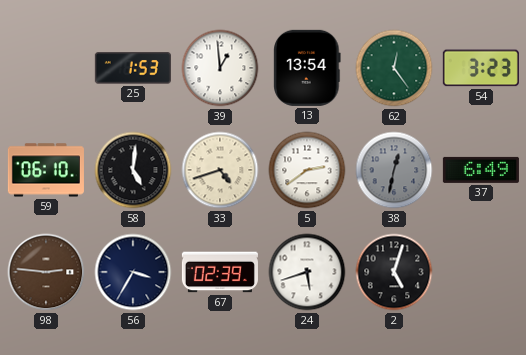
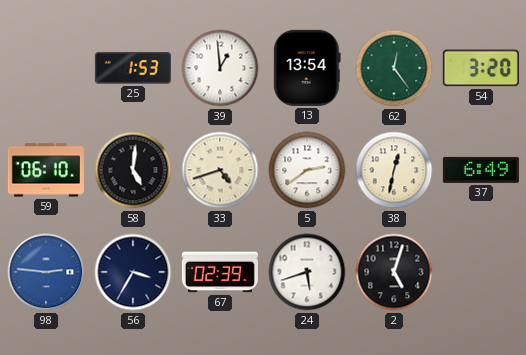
54: 3:23 -> 3:20
38 dial: grey -> cream
98 dial: brown -> blue
